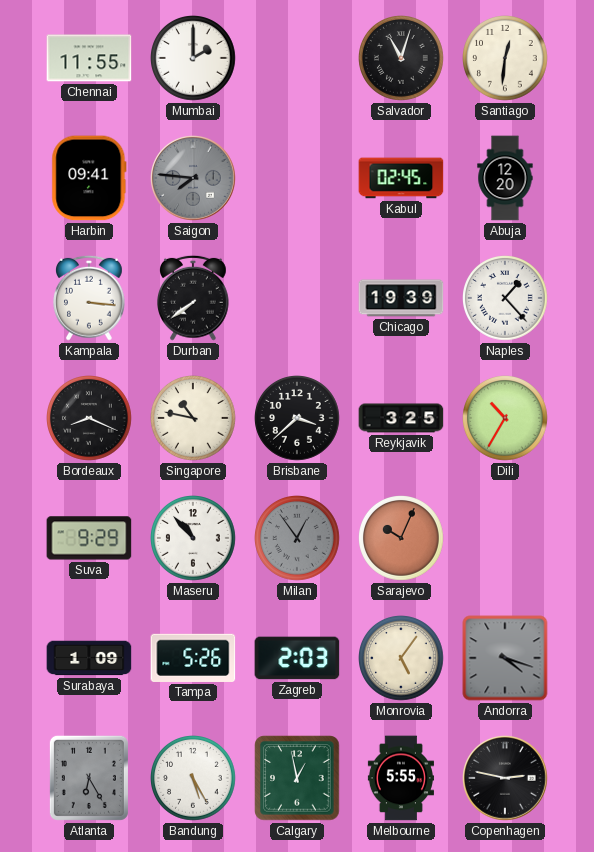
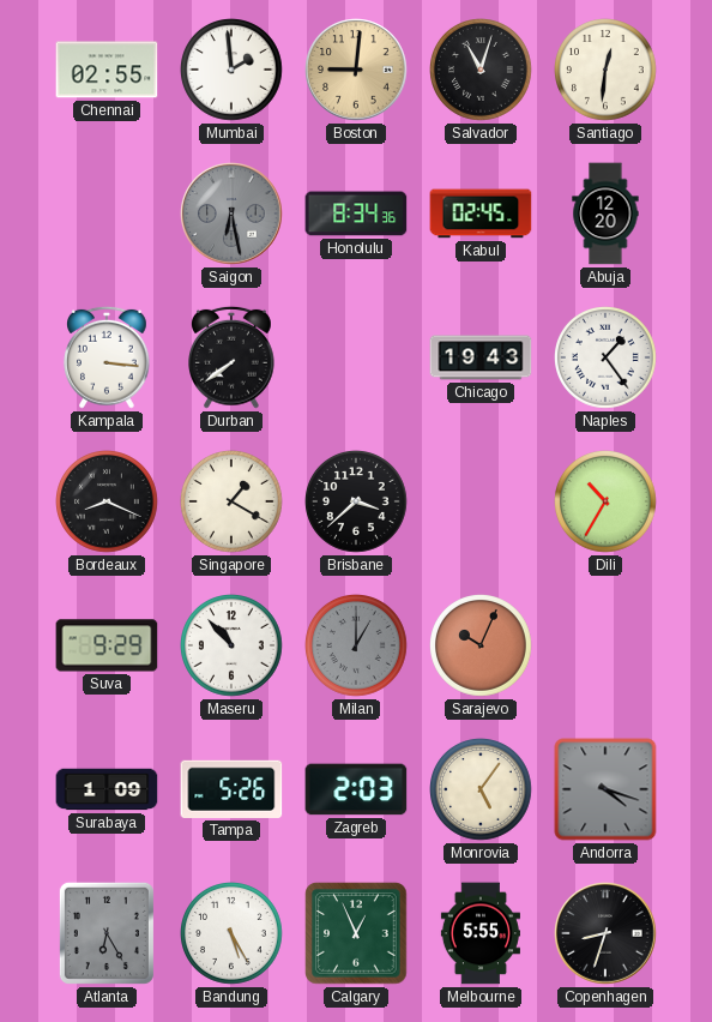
Chennai: 11:55 -> 02:55
Mumbai: 2:00 -> 1:59
Boston: none -> 9:01
Harbin: 09:41 -> none
Saigon: 7:46 -> 6:28
Honolulu: none -> 8:34
Chicago: 19:39 -> 19:43
Naples: 1:23 -> 1:24
Singapore: 10:47 -> 1:20
Reykjavik: 3:25 -> none
Milan: 12:54 -> 1:00
Calgary: 12:58 -> 12:56
Copenhagen: 2:47 -> 8:33
